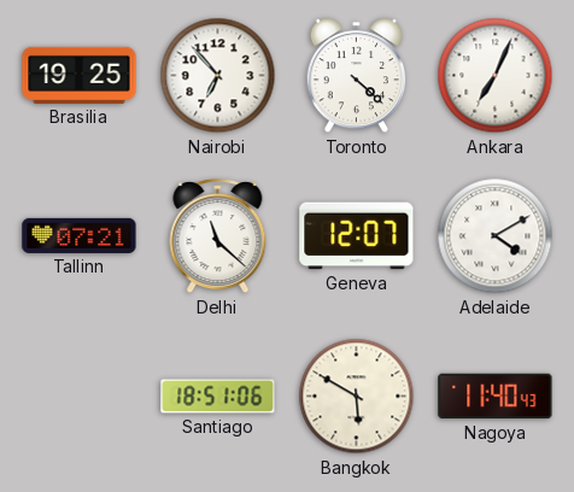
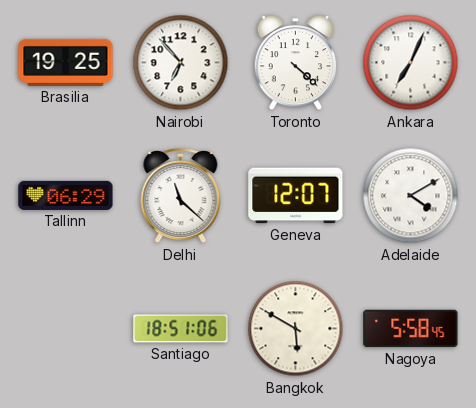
Tallinn: 07:21 -> 06:29
Nagoya: 11:40 -> 5:58
